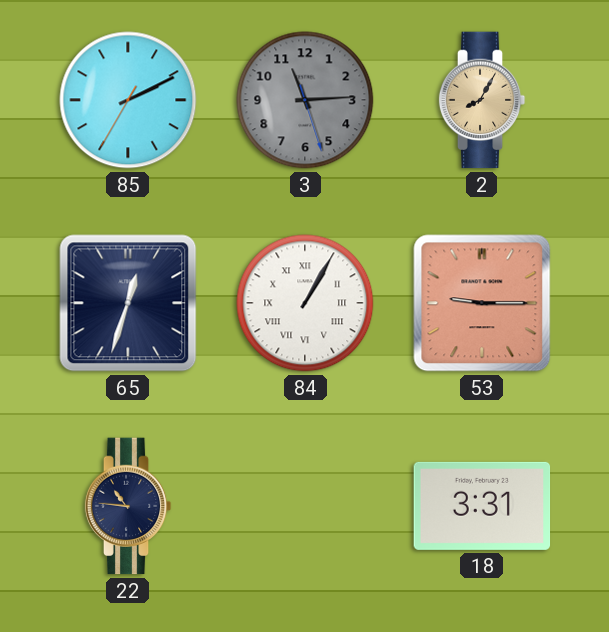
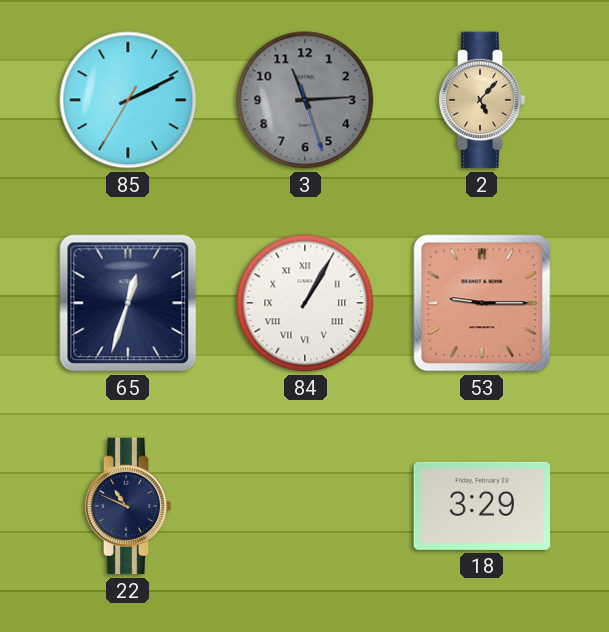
2: 8:05 -> 5:07
22: 10:46 -> 10:49
18: 3:31 -> 3:29
